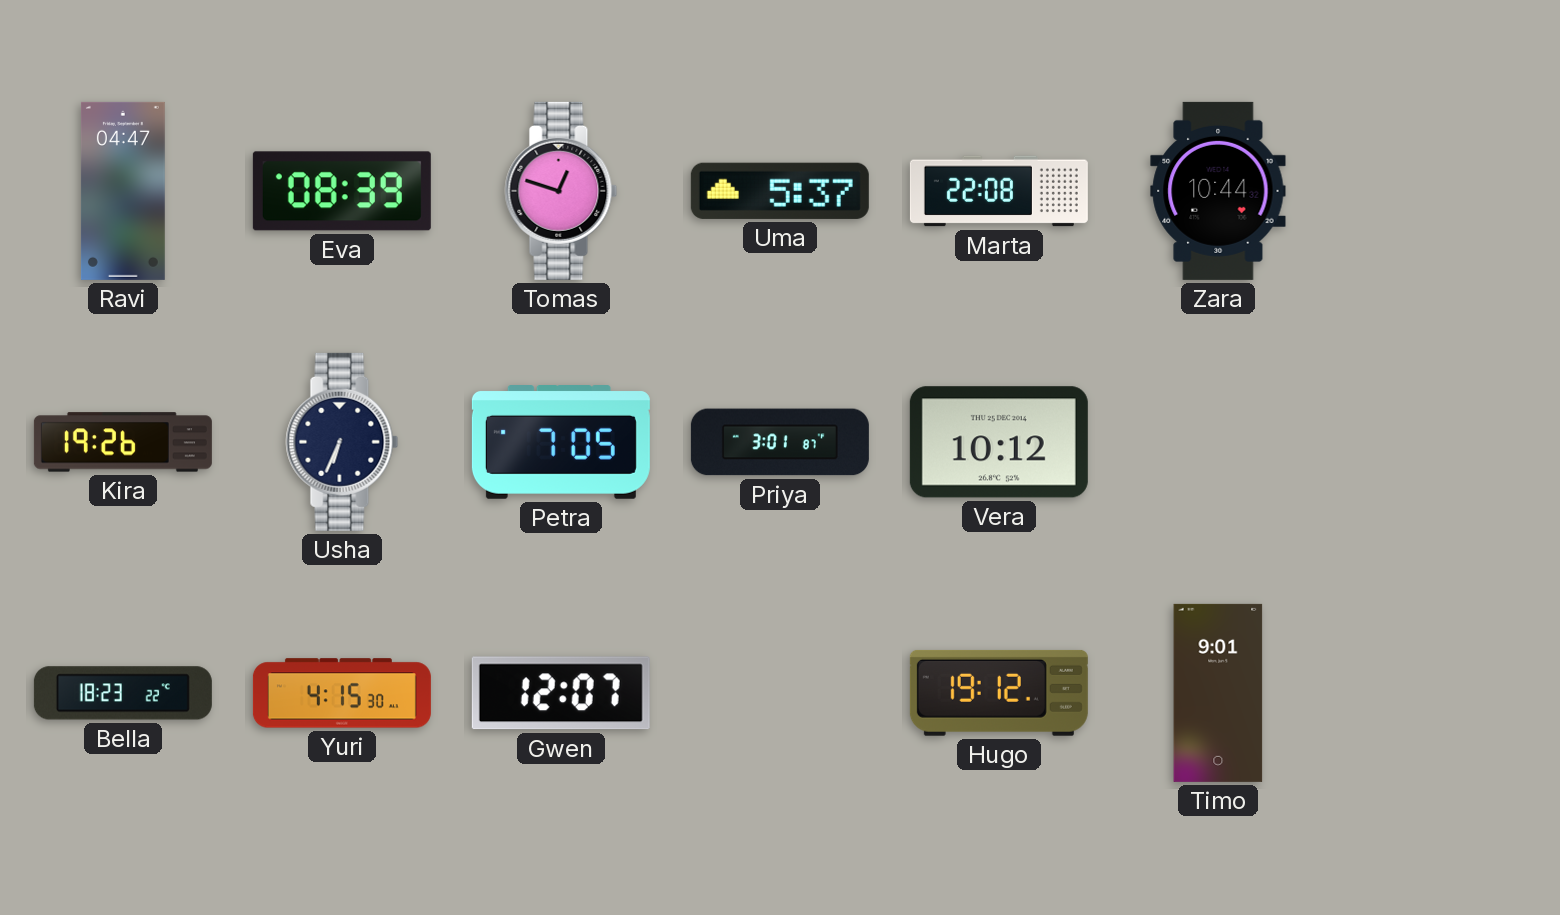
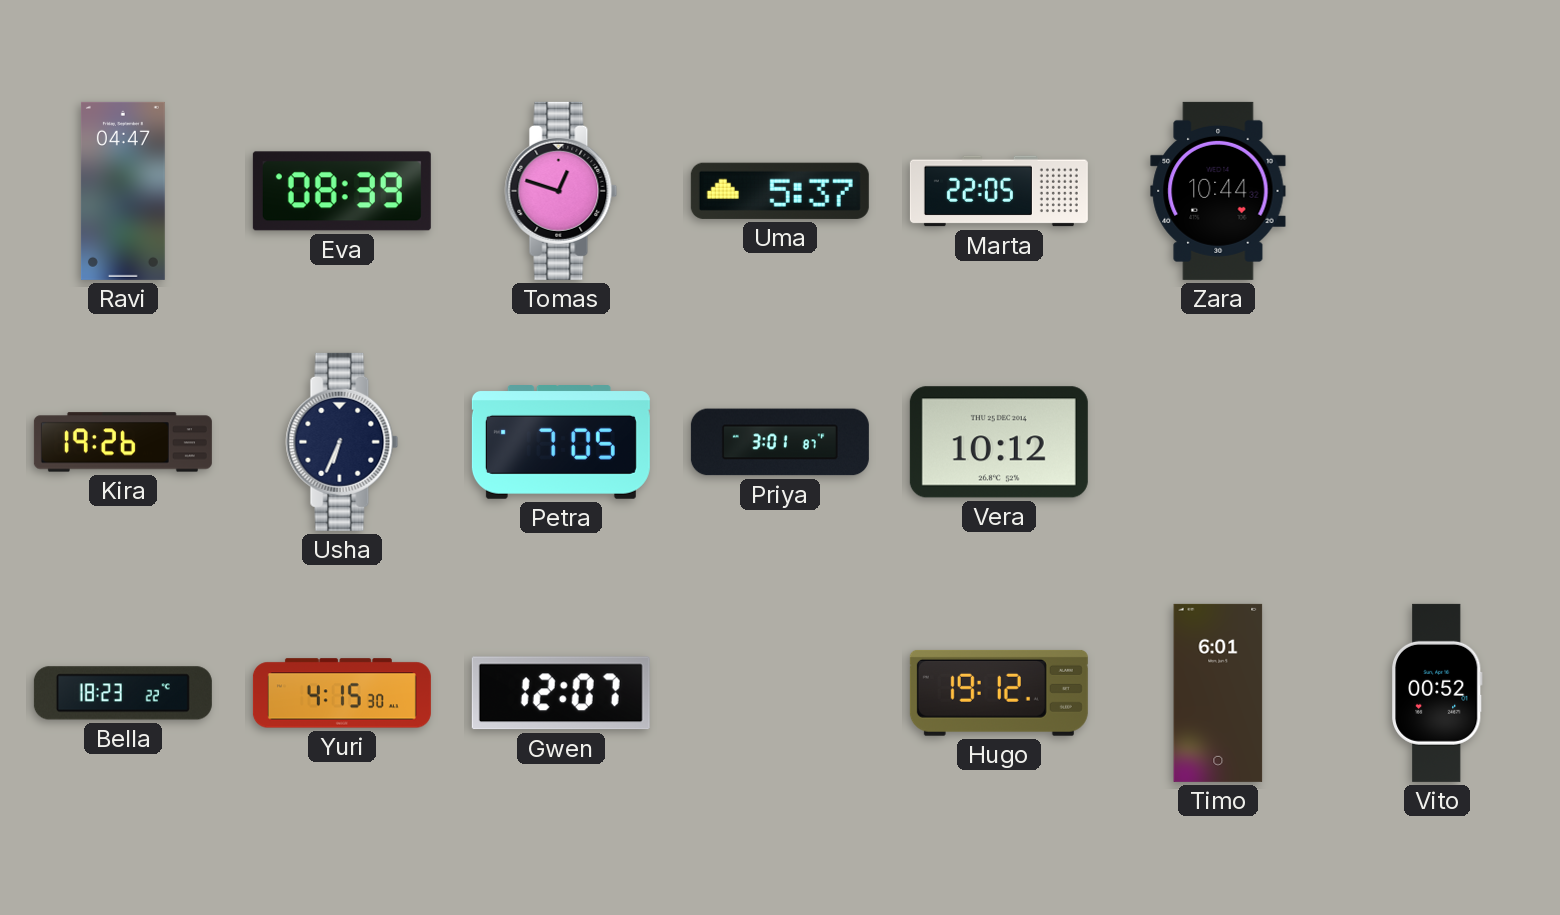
Marta: 22:08 -> 22:05
Timo: 9:01 -> 6:01
Vito: none -> 00:52
